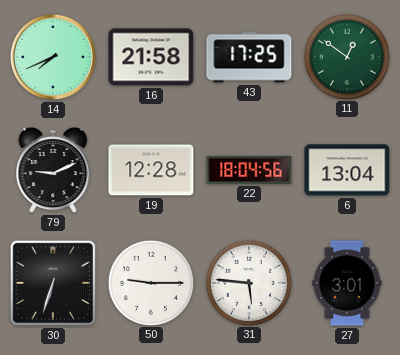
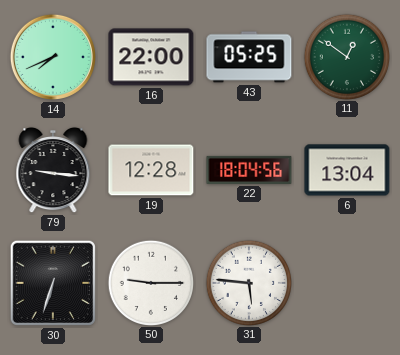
16: 21:58 -> 22:00
43: 17:25 -> 05:25
79: 9:11 -> 9:16
27: 3:01 -> none
